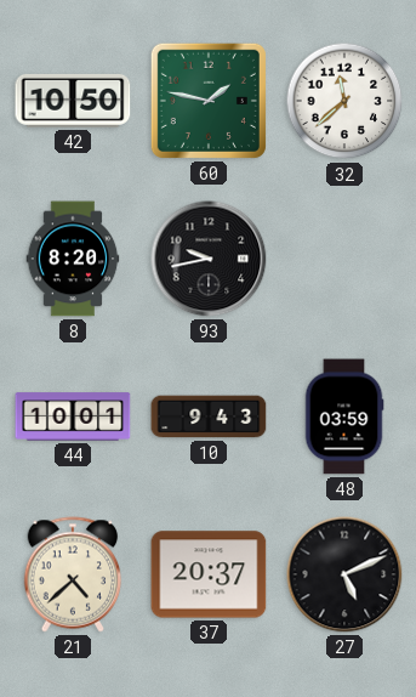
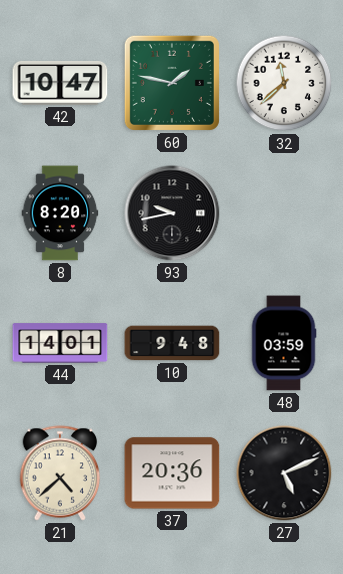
42: 10:50 -> 10:47
44: 10:01 -> 14:01
10: 9:43 -> 9:48
37: 20:37 -> 20:36
